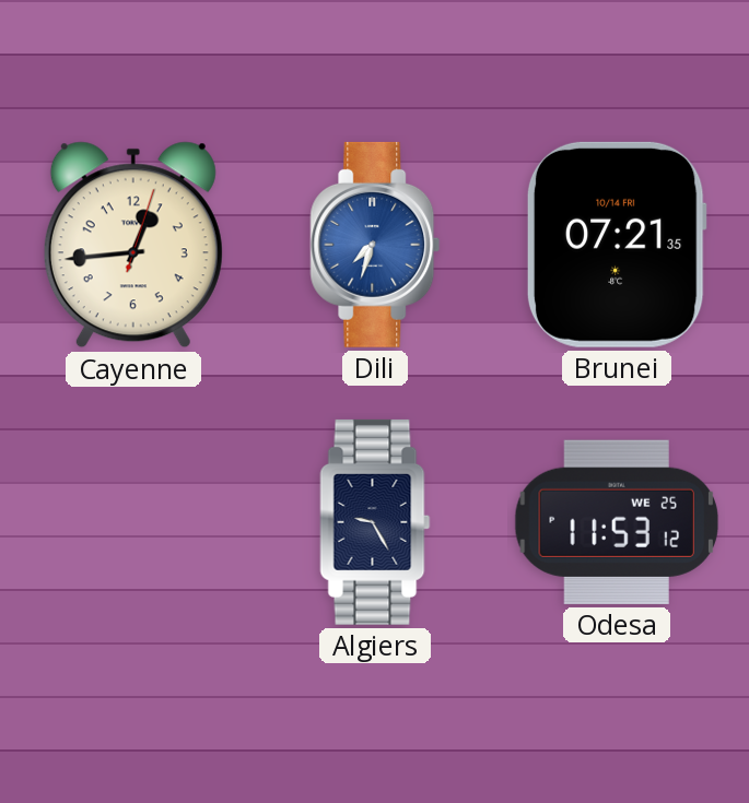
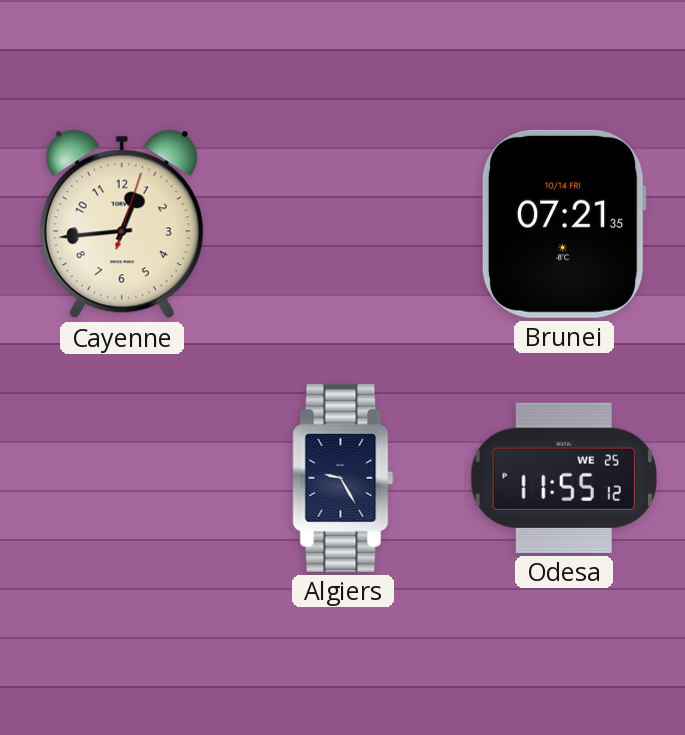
Dili: 7:33 -> none
Odesa: 11:53 -> 11:55
